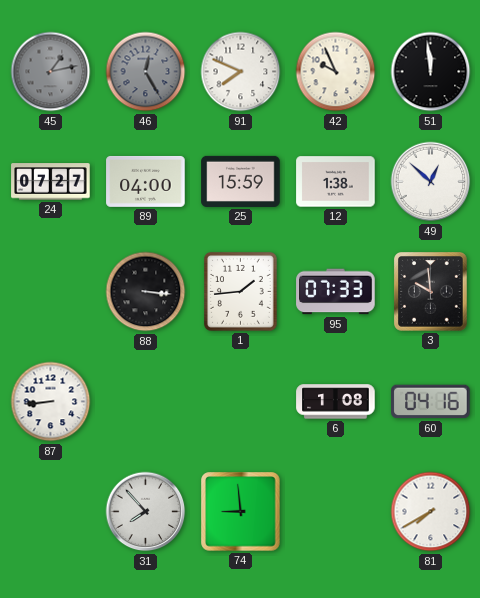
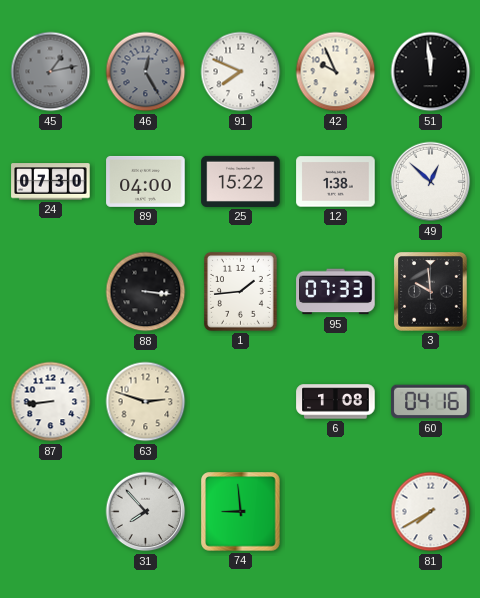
24: 07:27 -> 07:30
25: 15:59 -> 15:22
63: none -> 2:48
